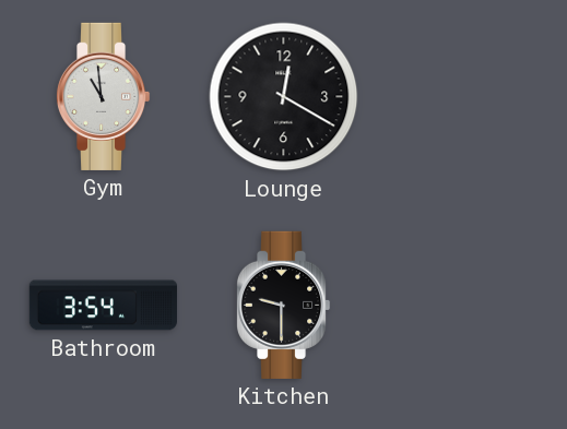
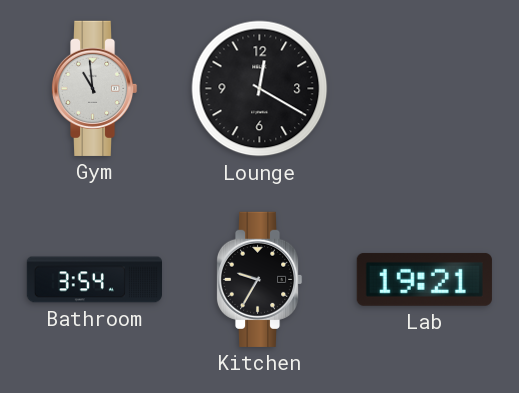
Kitchen: 9:30 -> 9:35
Lab: none -> 19:21
